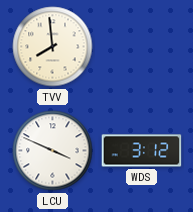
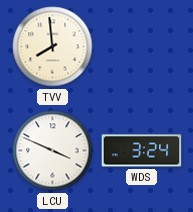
WDS: 3:12 -> 3:24
